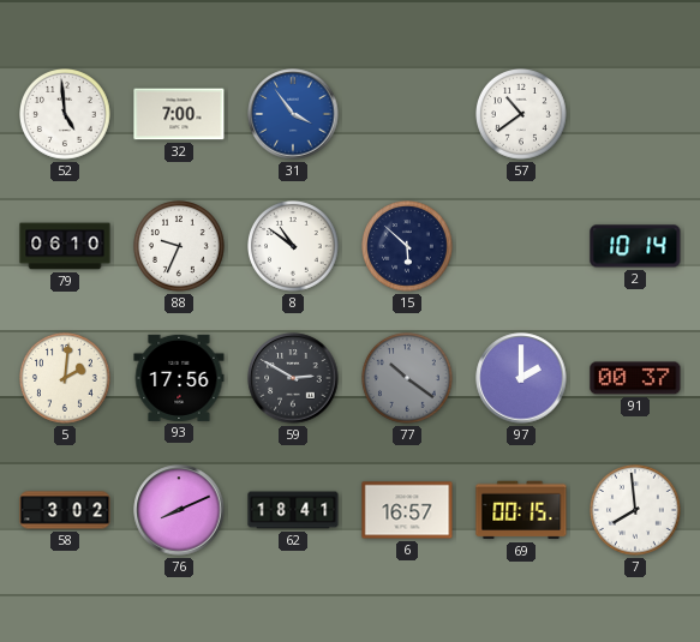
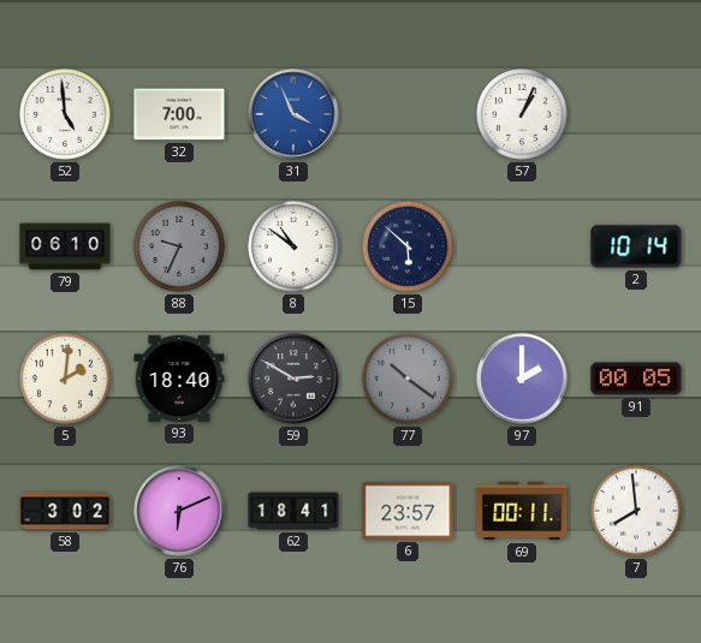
31: 3:54 -> 3:56
57: 10:39 -> 1:04
88 dial: white -> grey
93: 17:56 -> 18:40
91: 00:37 -> 00:05
76: 8:11 -> 6:11
6: 16:57 -> 23:57
69: 00:15 -> 00:11
